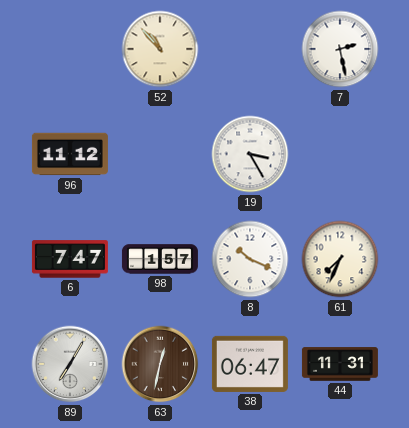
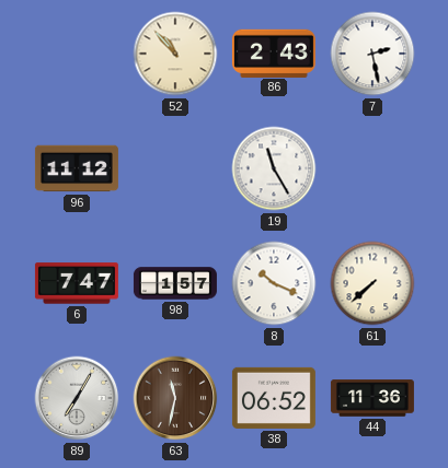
86: none -> 2:43
19: 3:25 -> 11:25
61: 7:34 -> 7:38
63: 12:32 -> 11:32
38: 06:47 -> 06:52
44: 11:31 -> 11:36
